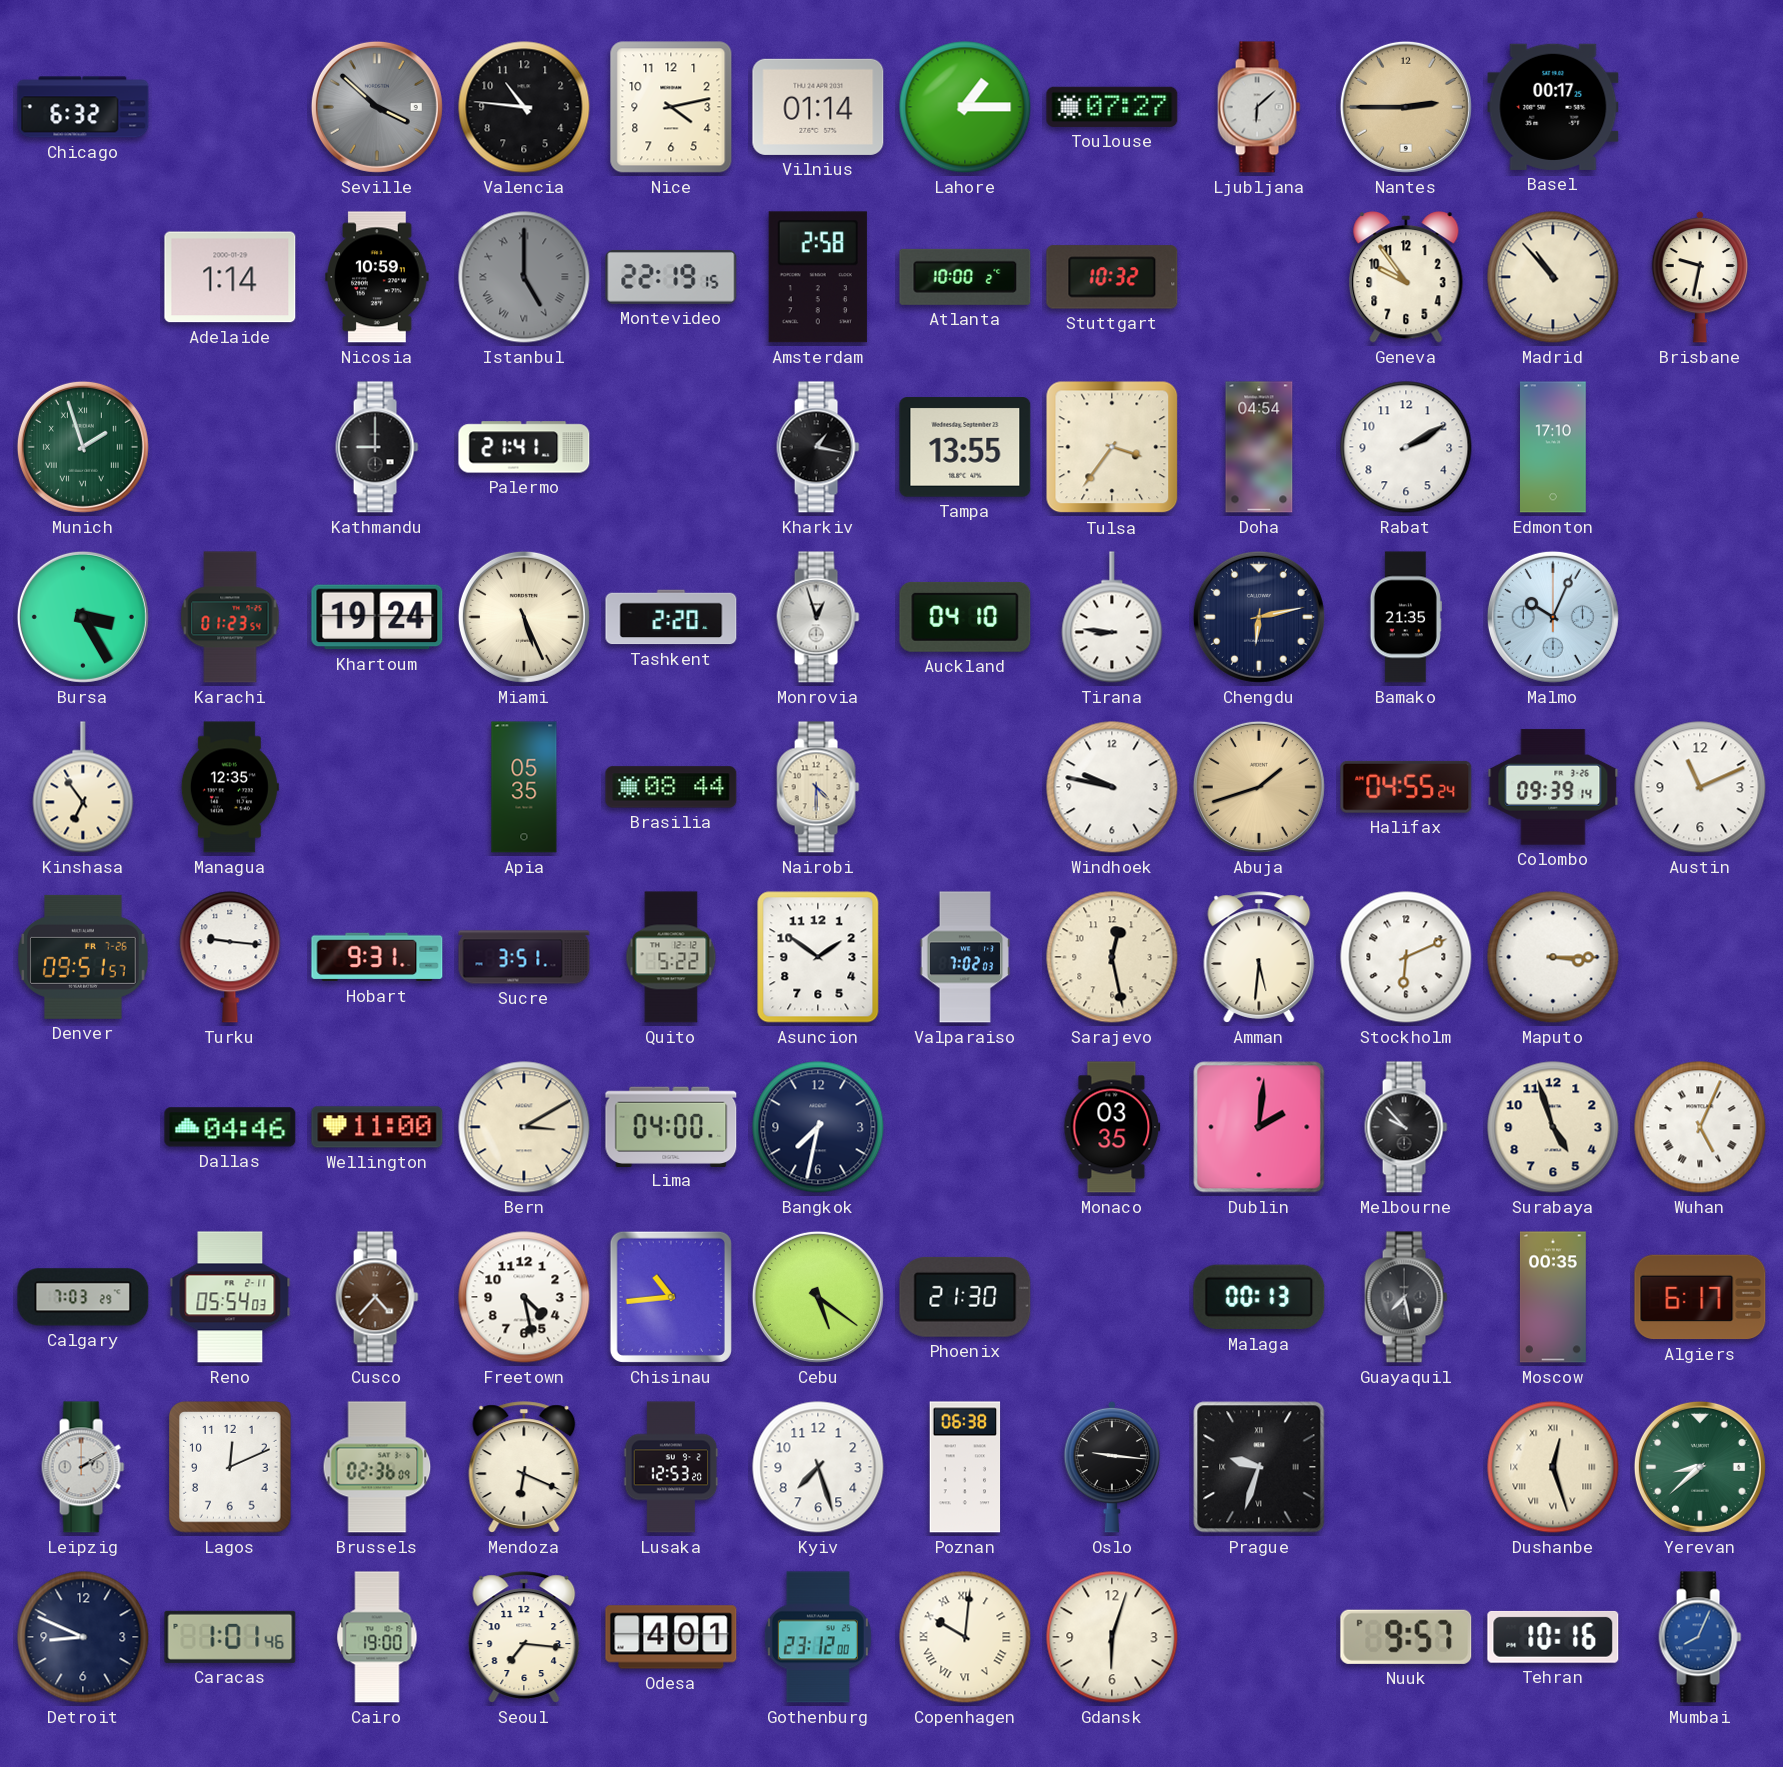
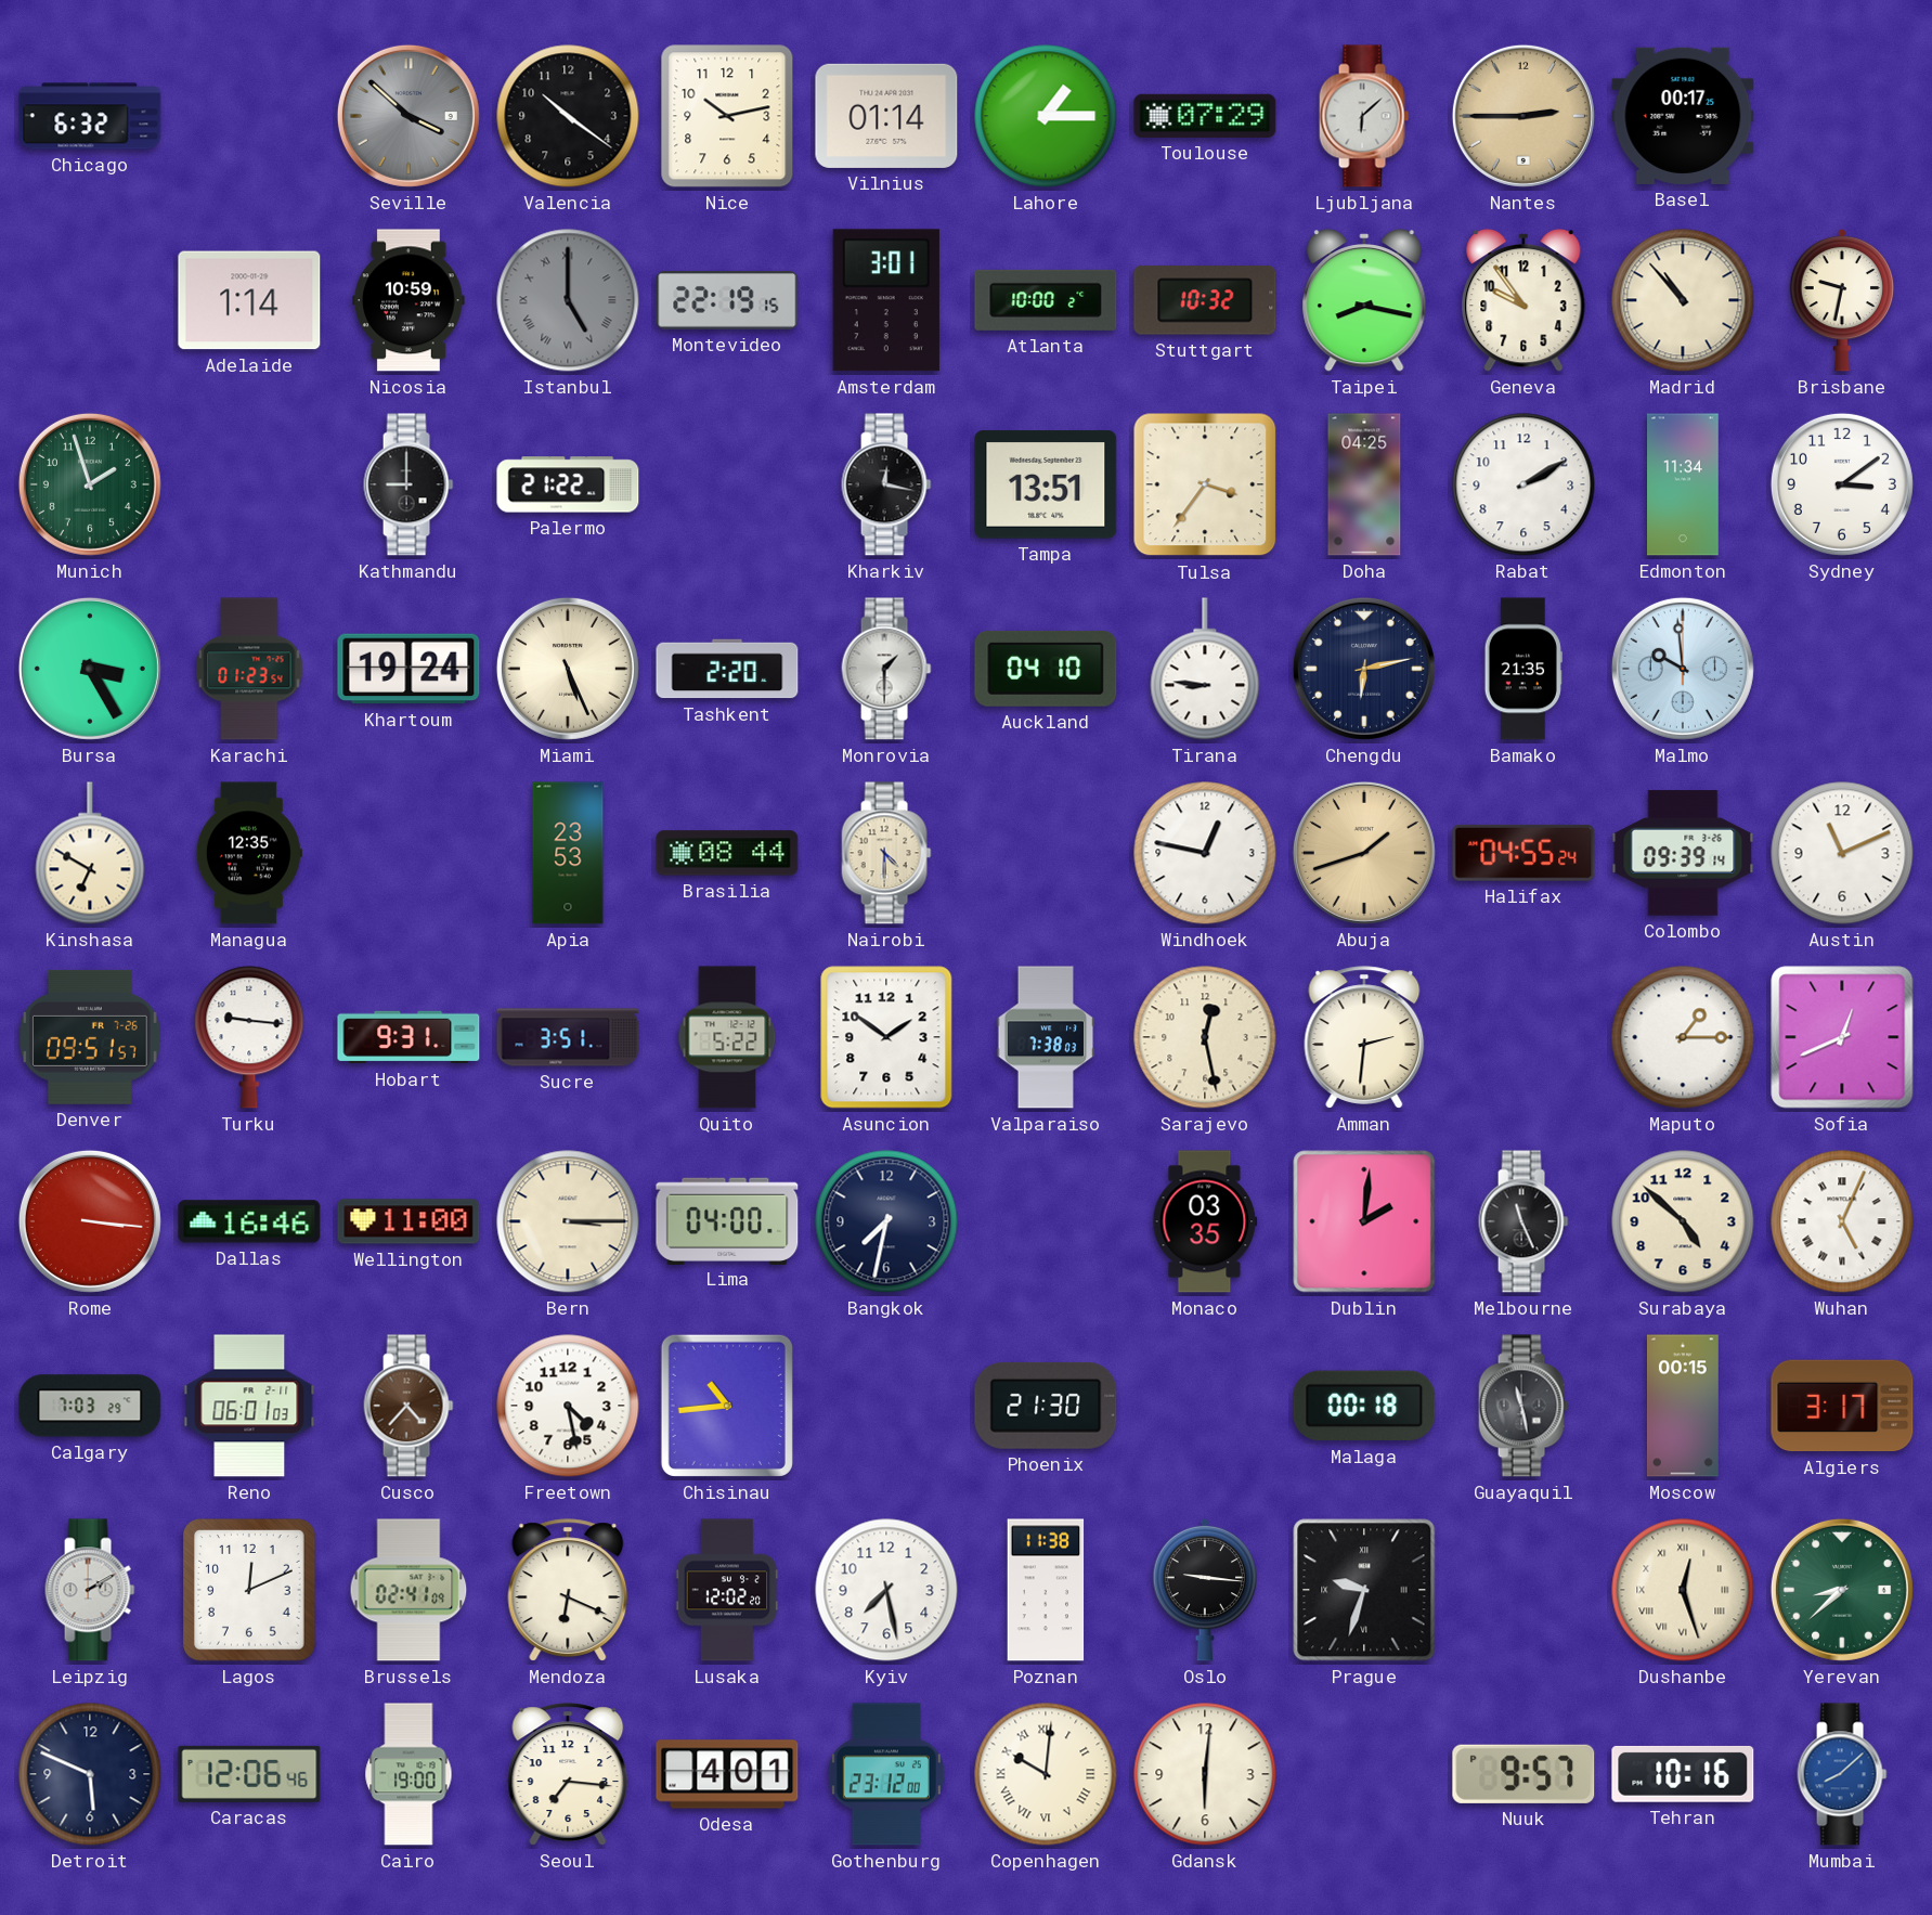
Valencia: 10:46 -> 10:21
Nice: 4:13 -> 10:13
Toulouse: 07:27 -> 07:29
Amsterdam: 2:58 -> 3:01
Taipei: none -> 8:17
Munich numerals: Roman -> Arabic
Palermo: 21:41 -> 21:22
Kharkiv: 1:17 -> 12:17
Tampa: 13:55 -> 13:51
Doha: 04:54 -> 04:25
Edmonton: 17:10 -> 11:34
Sydney: none -> 3:09
Monrovia: 12:57 -> 1:30
Malmo: 10:04 -> 9:59
Kinshasa: 6:54 -> 6:50
Apia: 05:35 -> 23:53
Windhoek: 9:47 -> 12:47
Valparaiso: 7:02 -> 7:38
Amman: 5:31 -> 2:31
Stockholm: 6:11 -> none
Maputo: 3:15 -> 1:15
Sofia: none -> 12:41
Rome: none -> 3:16
Dallas: 04:46 -> 16:46
Bern: 3:10 -> 3:15
Melbourne: 9:53 -> 11:26
Surabaya: 4:57 -> 4:52
Reno: 05:54 -> 06:01
Cebu: 5:21 -> none
Malaga: 00:13 -> 00:18
Guayaquil: 7:28 -> 11:28
Moscow: 00:35 -> 00:15
Algiers: 6:17 -> 3:17
Brussels: 02:36 -> 02:41
Lusaka: 12:53 -> 12:02
Kyiv: 7:27 -> 7:28
Poznan: 06:38 -> 11:38
Detroit: 8:49 -> 5:49
Caracas: 1:01 -> 12:06
Gdansk: 6:03 -> 6:01
Mumbai: 8:04 -> 8:08
